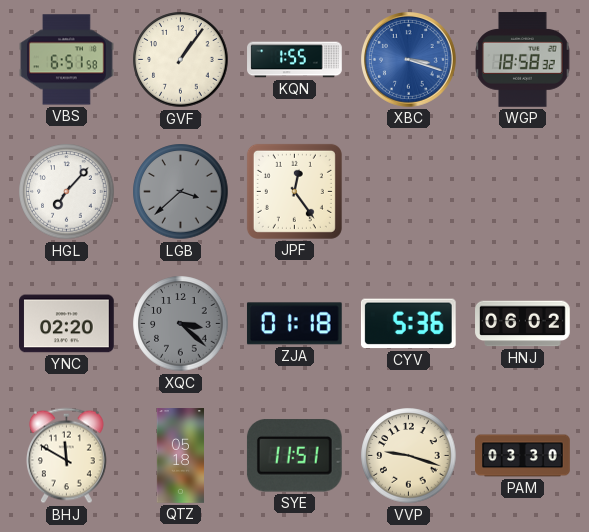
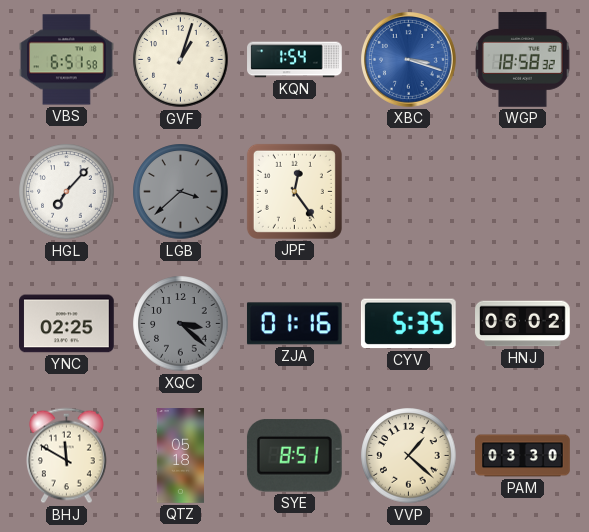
GVF: 1:06 -> 1:03
KQN: 1:55 -> 1:54
YNC: 02:20 -> 02:25
ZJA: 01:18 -> 01:16
CYV: 5:36 -> 5:35
SYE: 11:51 -> 8:51
VVP: 9:18 -> 1:22
